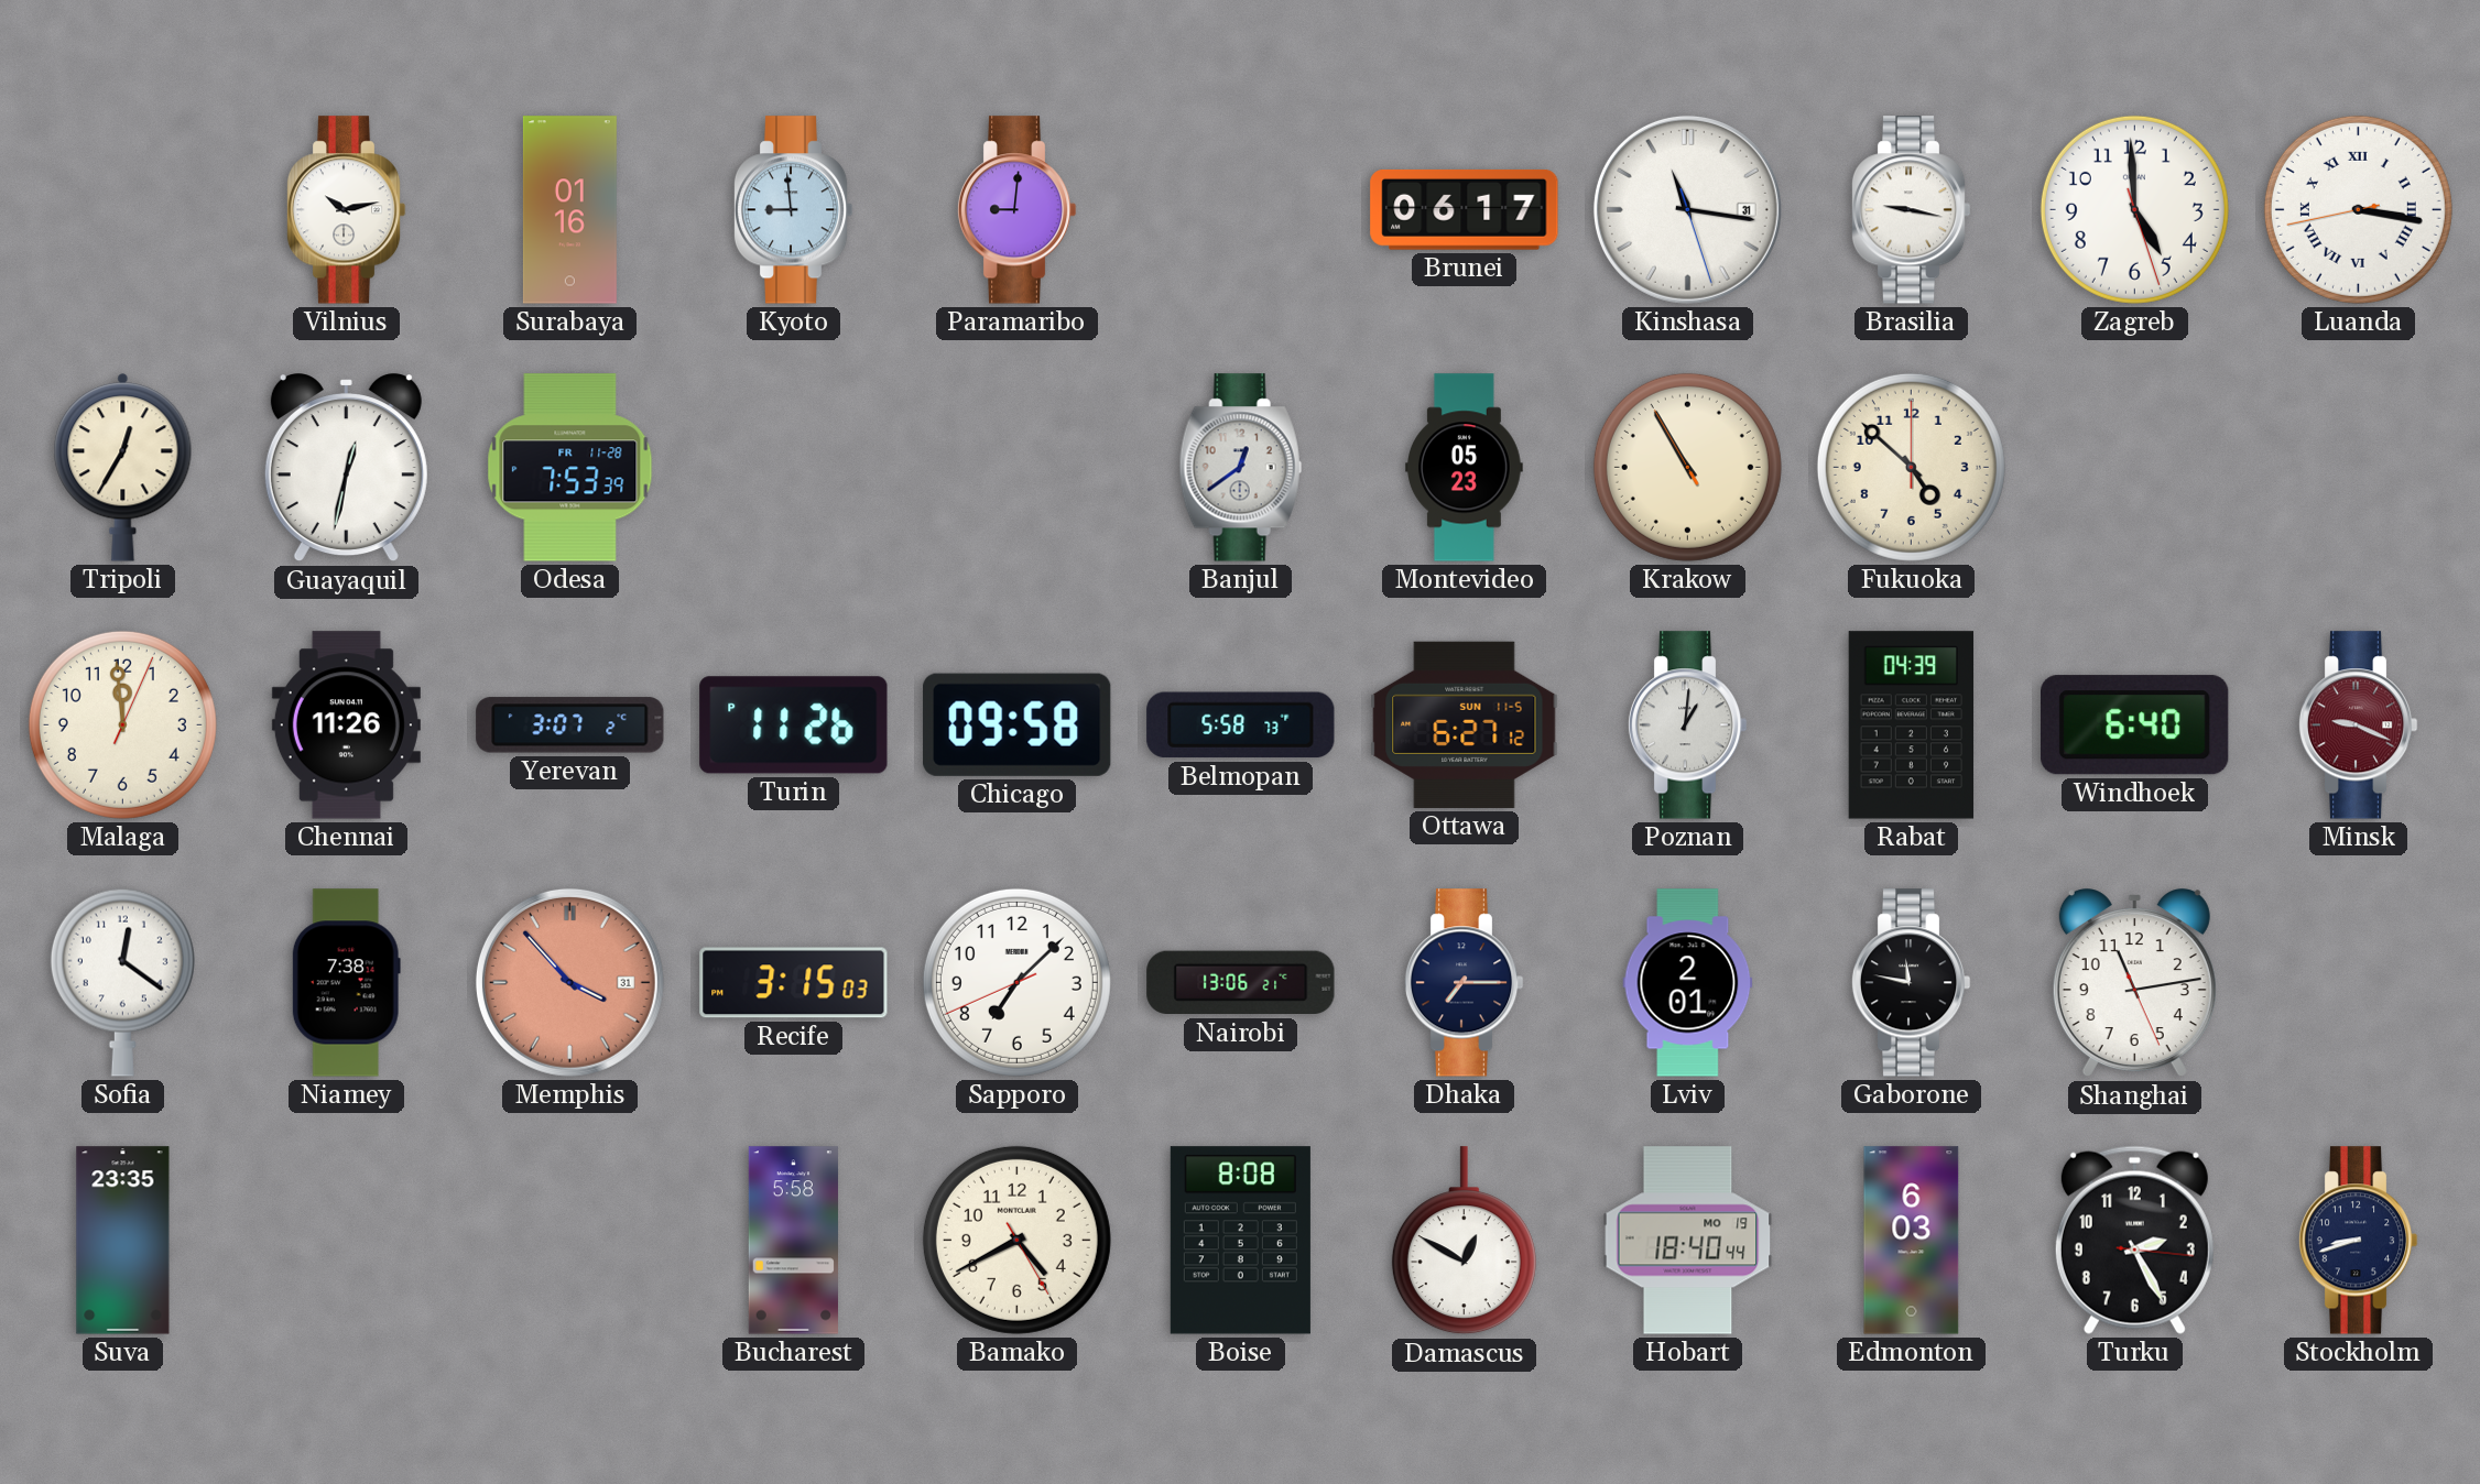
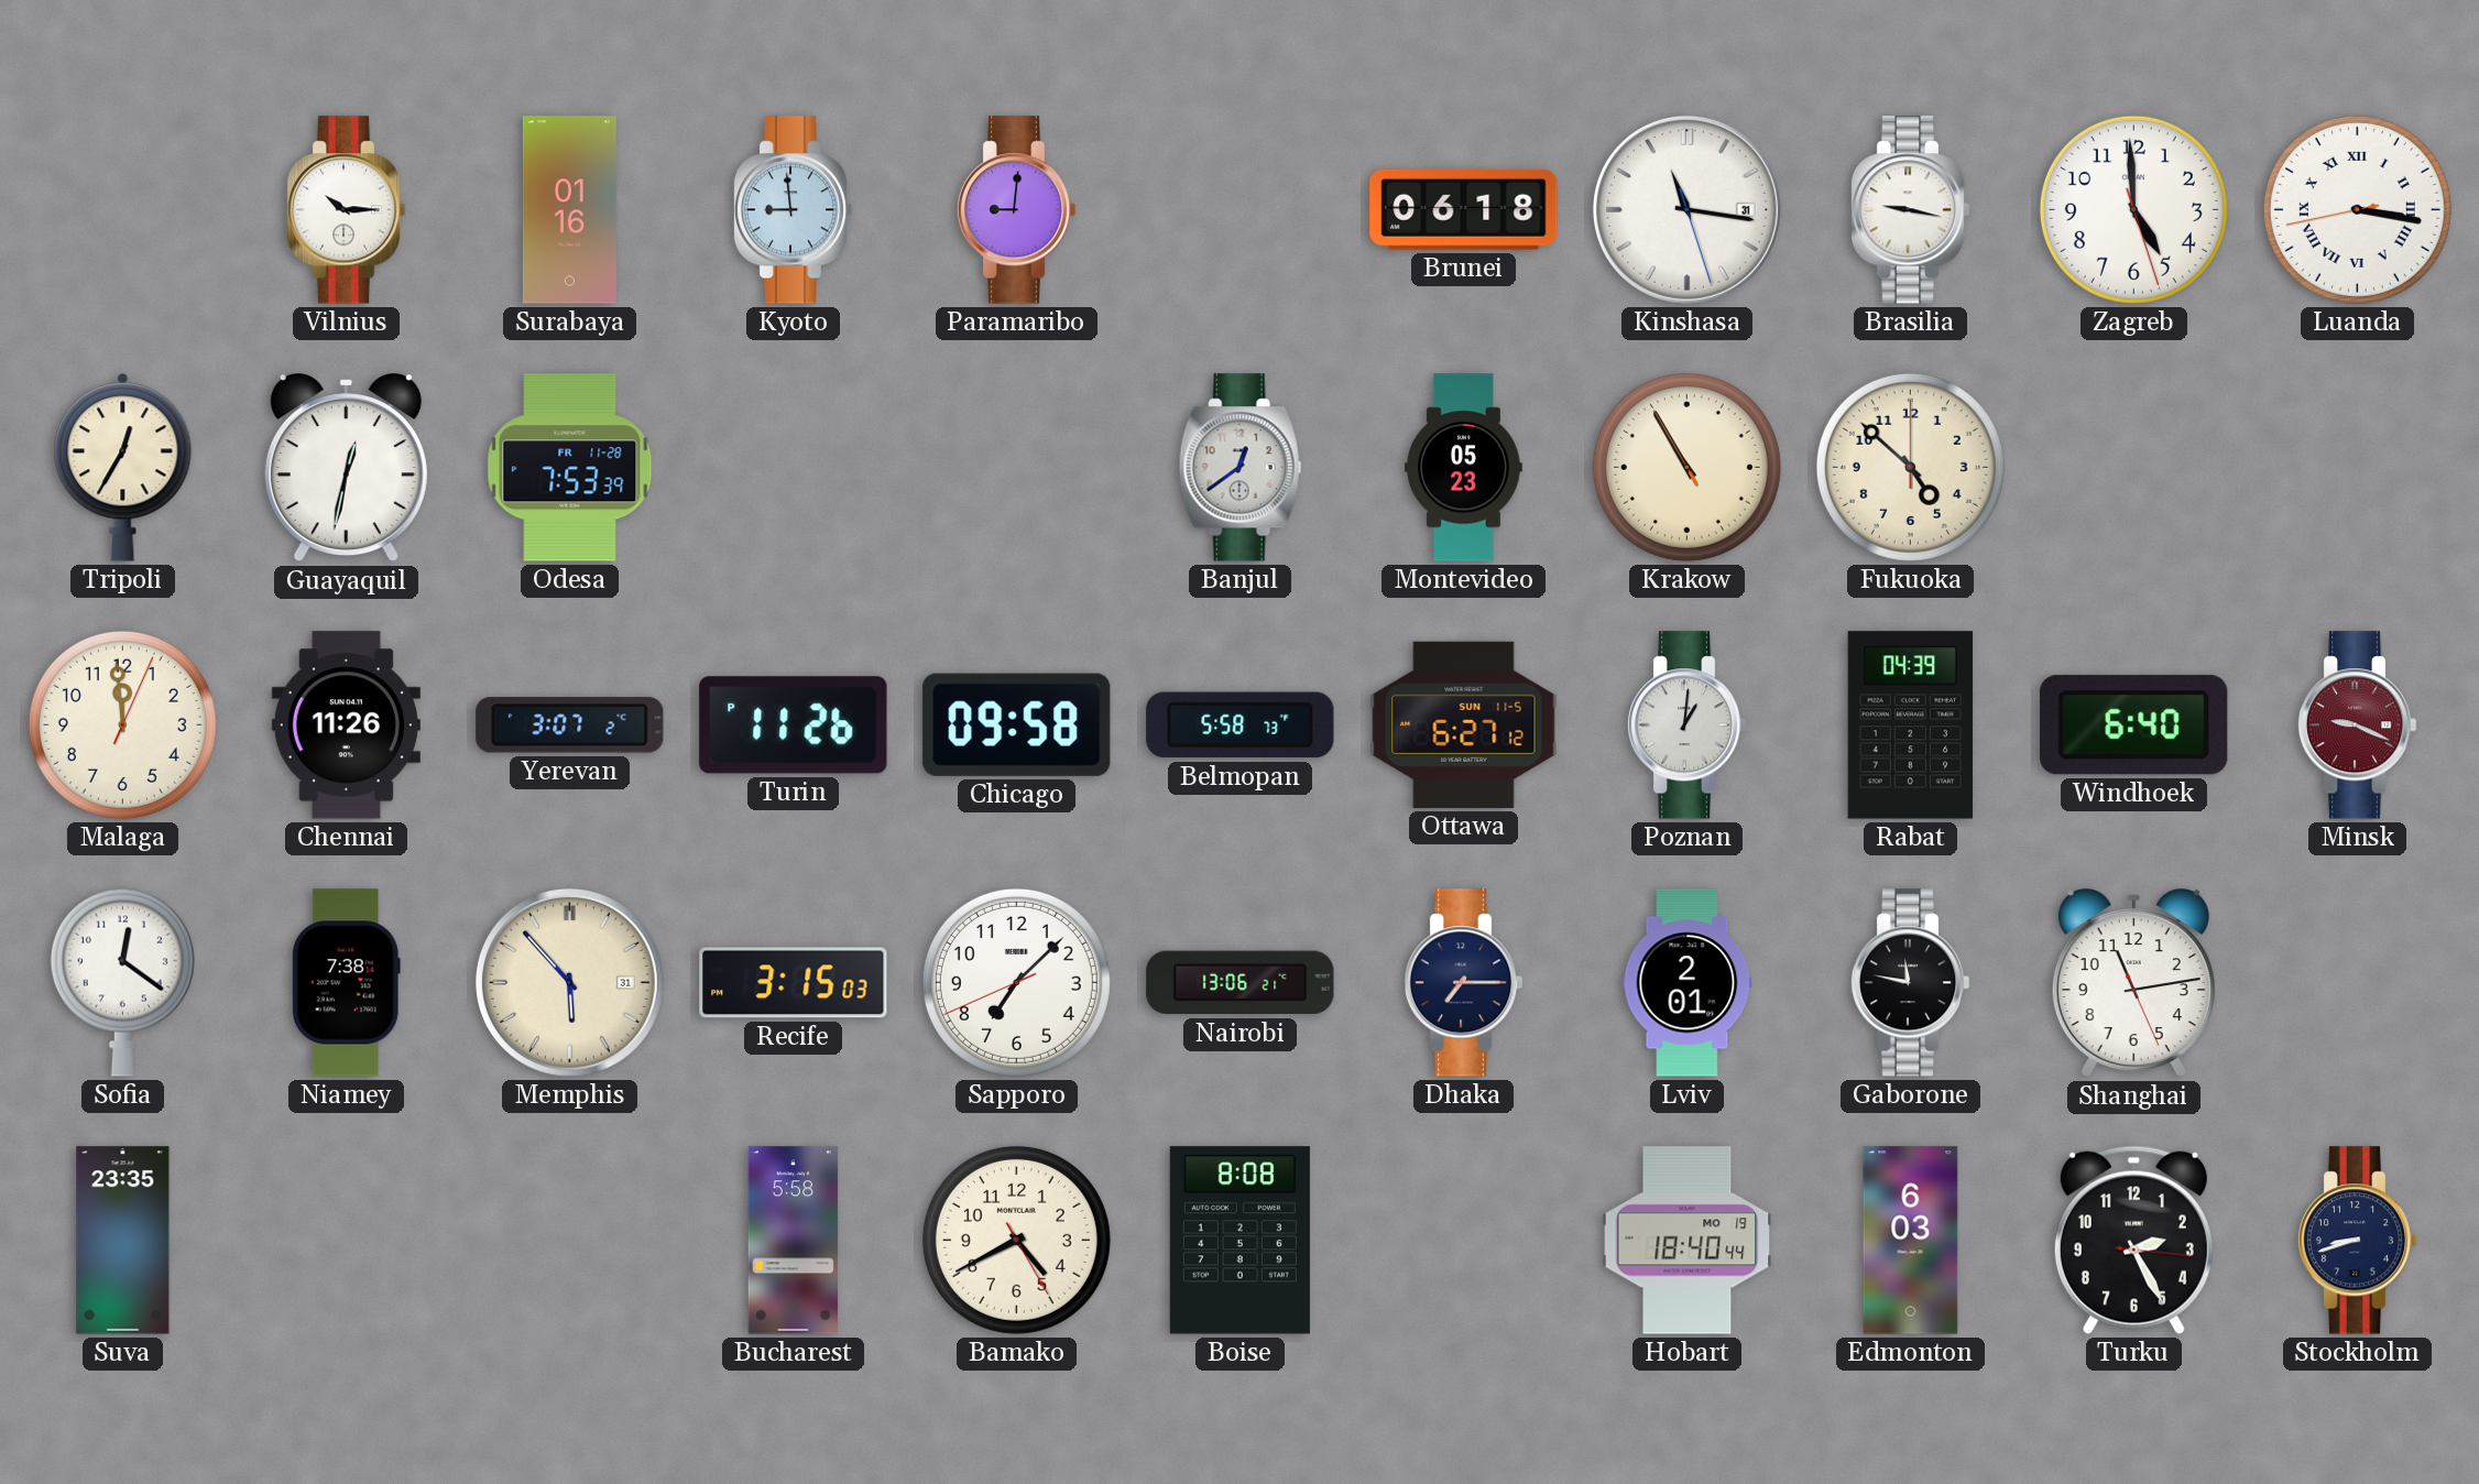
Vilnius: 10:13 -> 10:15
Brunei: 06:17 -> 06:18
Memphis: 3:53 -> 5:53
Memphis dial: salmon -> cream
Damascus: 12:50 -> none
